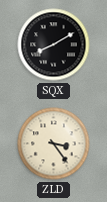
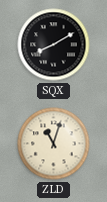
ZLD: 3:24 -> 11:03
